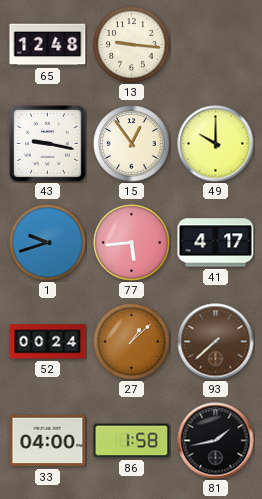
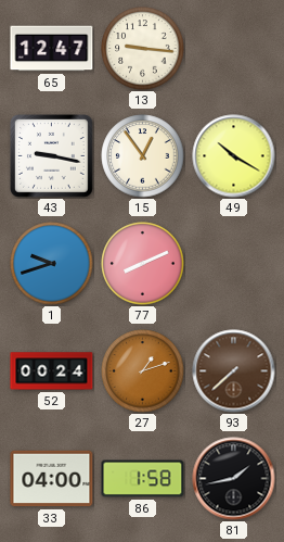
65: 12:48 -> 12:47
49: 10:00 -> 10:20
77: 5:44 -> 8:11
41: 4:17 -> none
27: 1:08 -> 1:12
